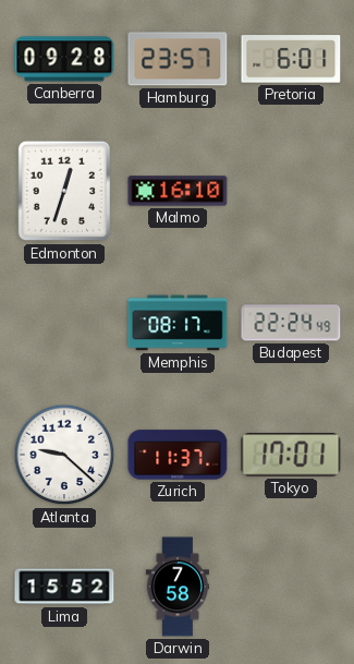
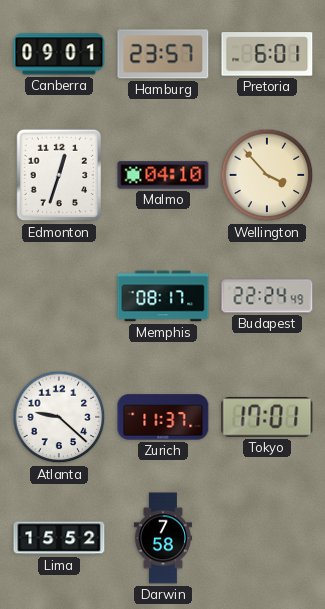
Canberra: 09:28 -> 09:01
Malmo: 16:10 -> 04:10
Wellington: none -> 3:53
